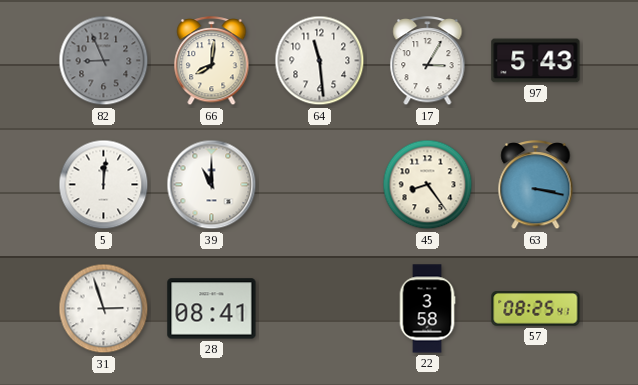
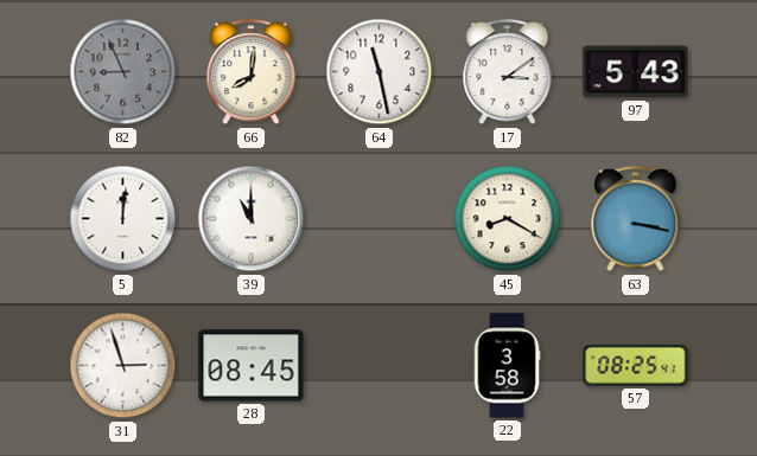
64: 11:29 -> 11:28
17: 3:05 -> 3:09
45: 8:24 -> 8:20
28: 08:41 -> 08:45
